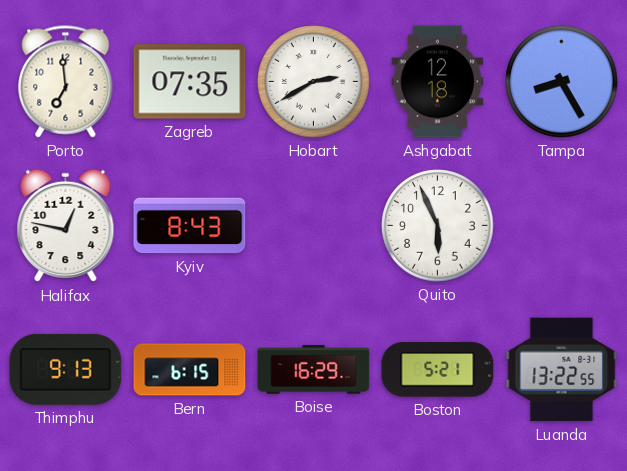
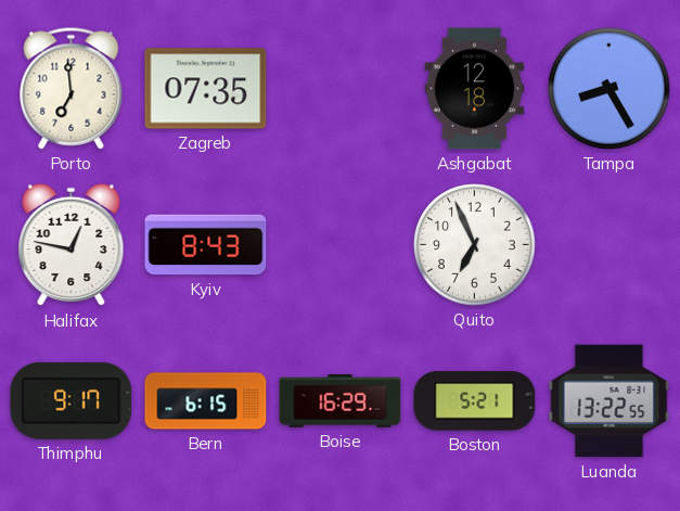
Hobart: 2:40 -> none
Quito: 5:56 -> 6:56
Thimphu: 9:13 -> 9:17
